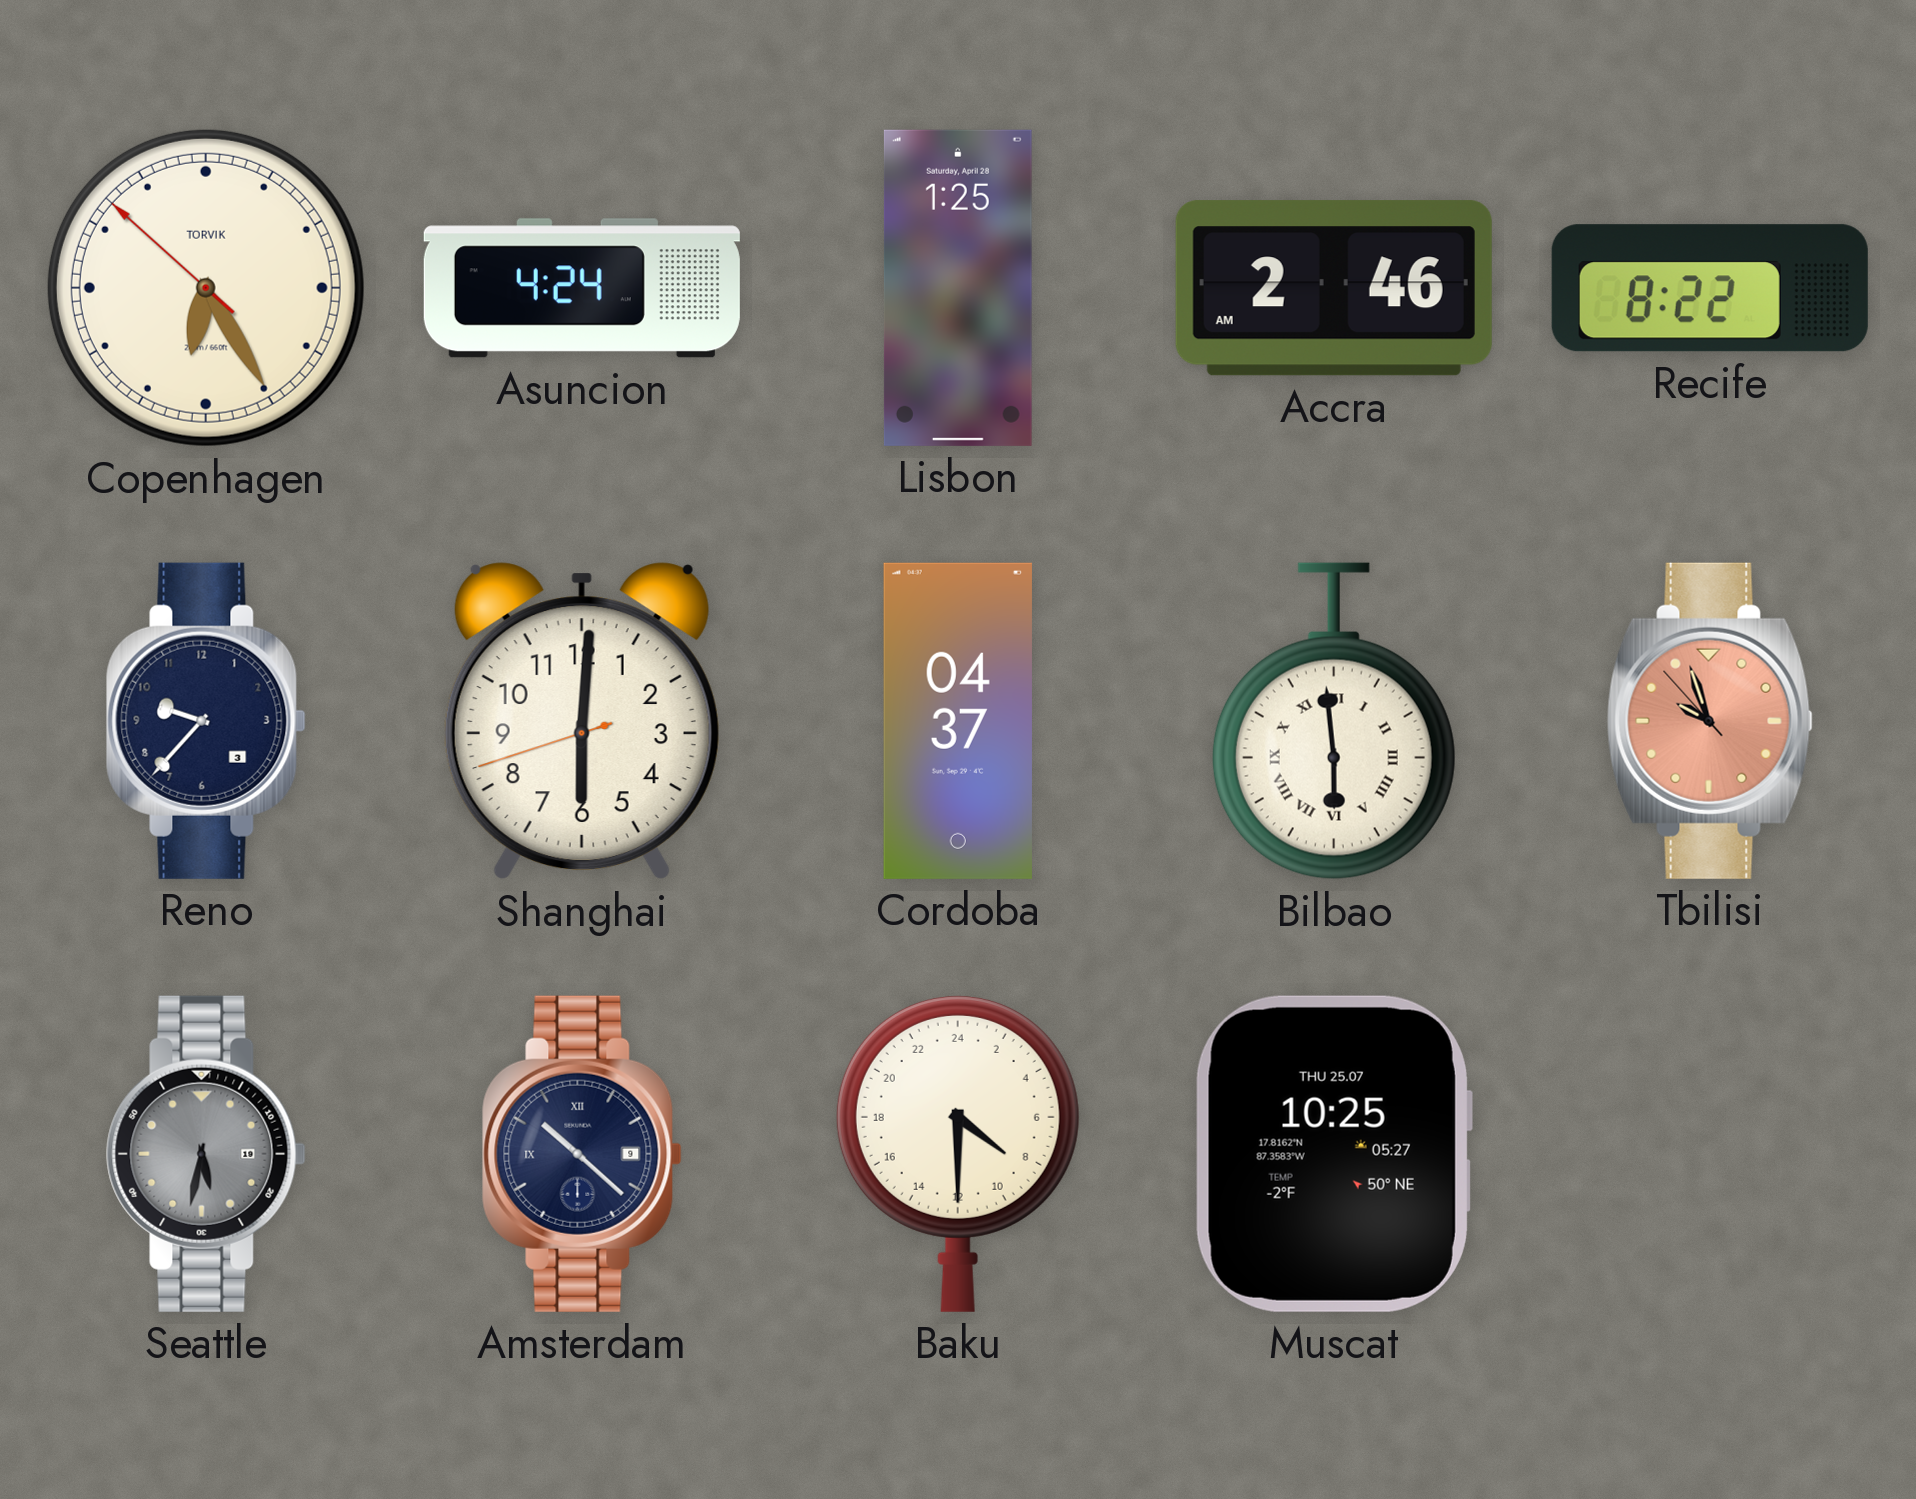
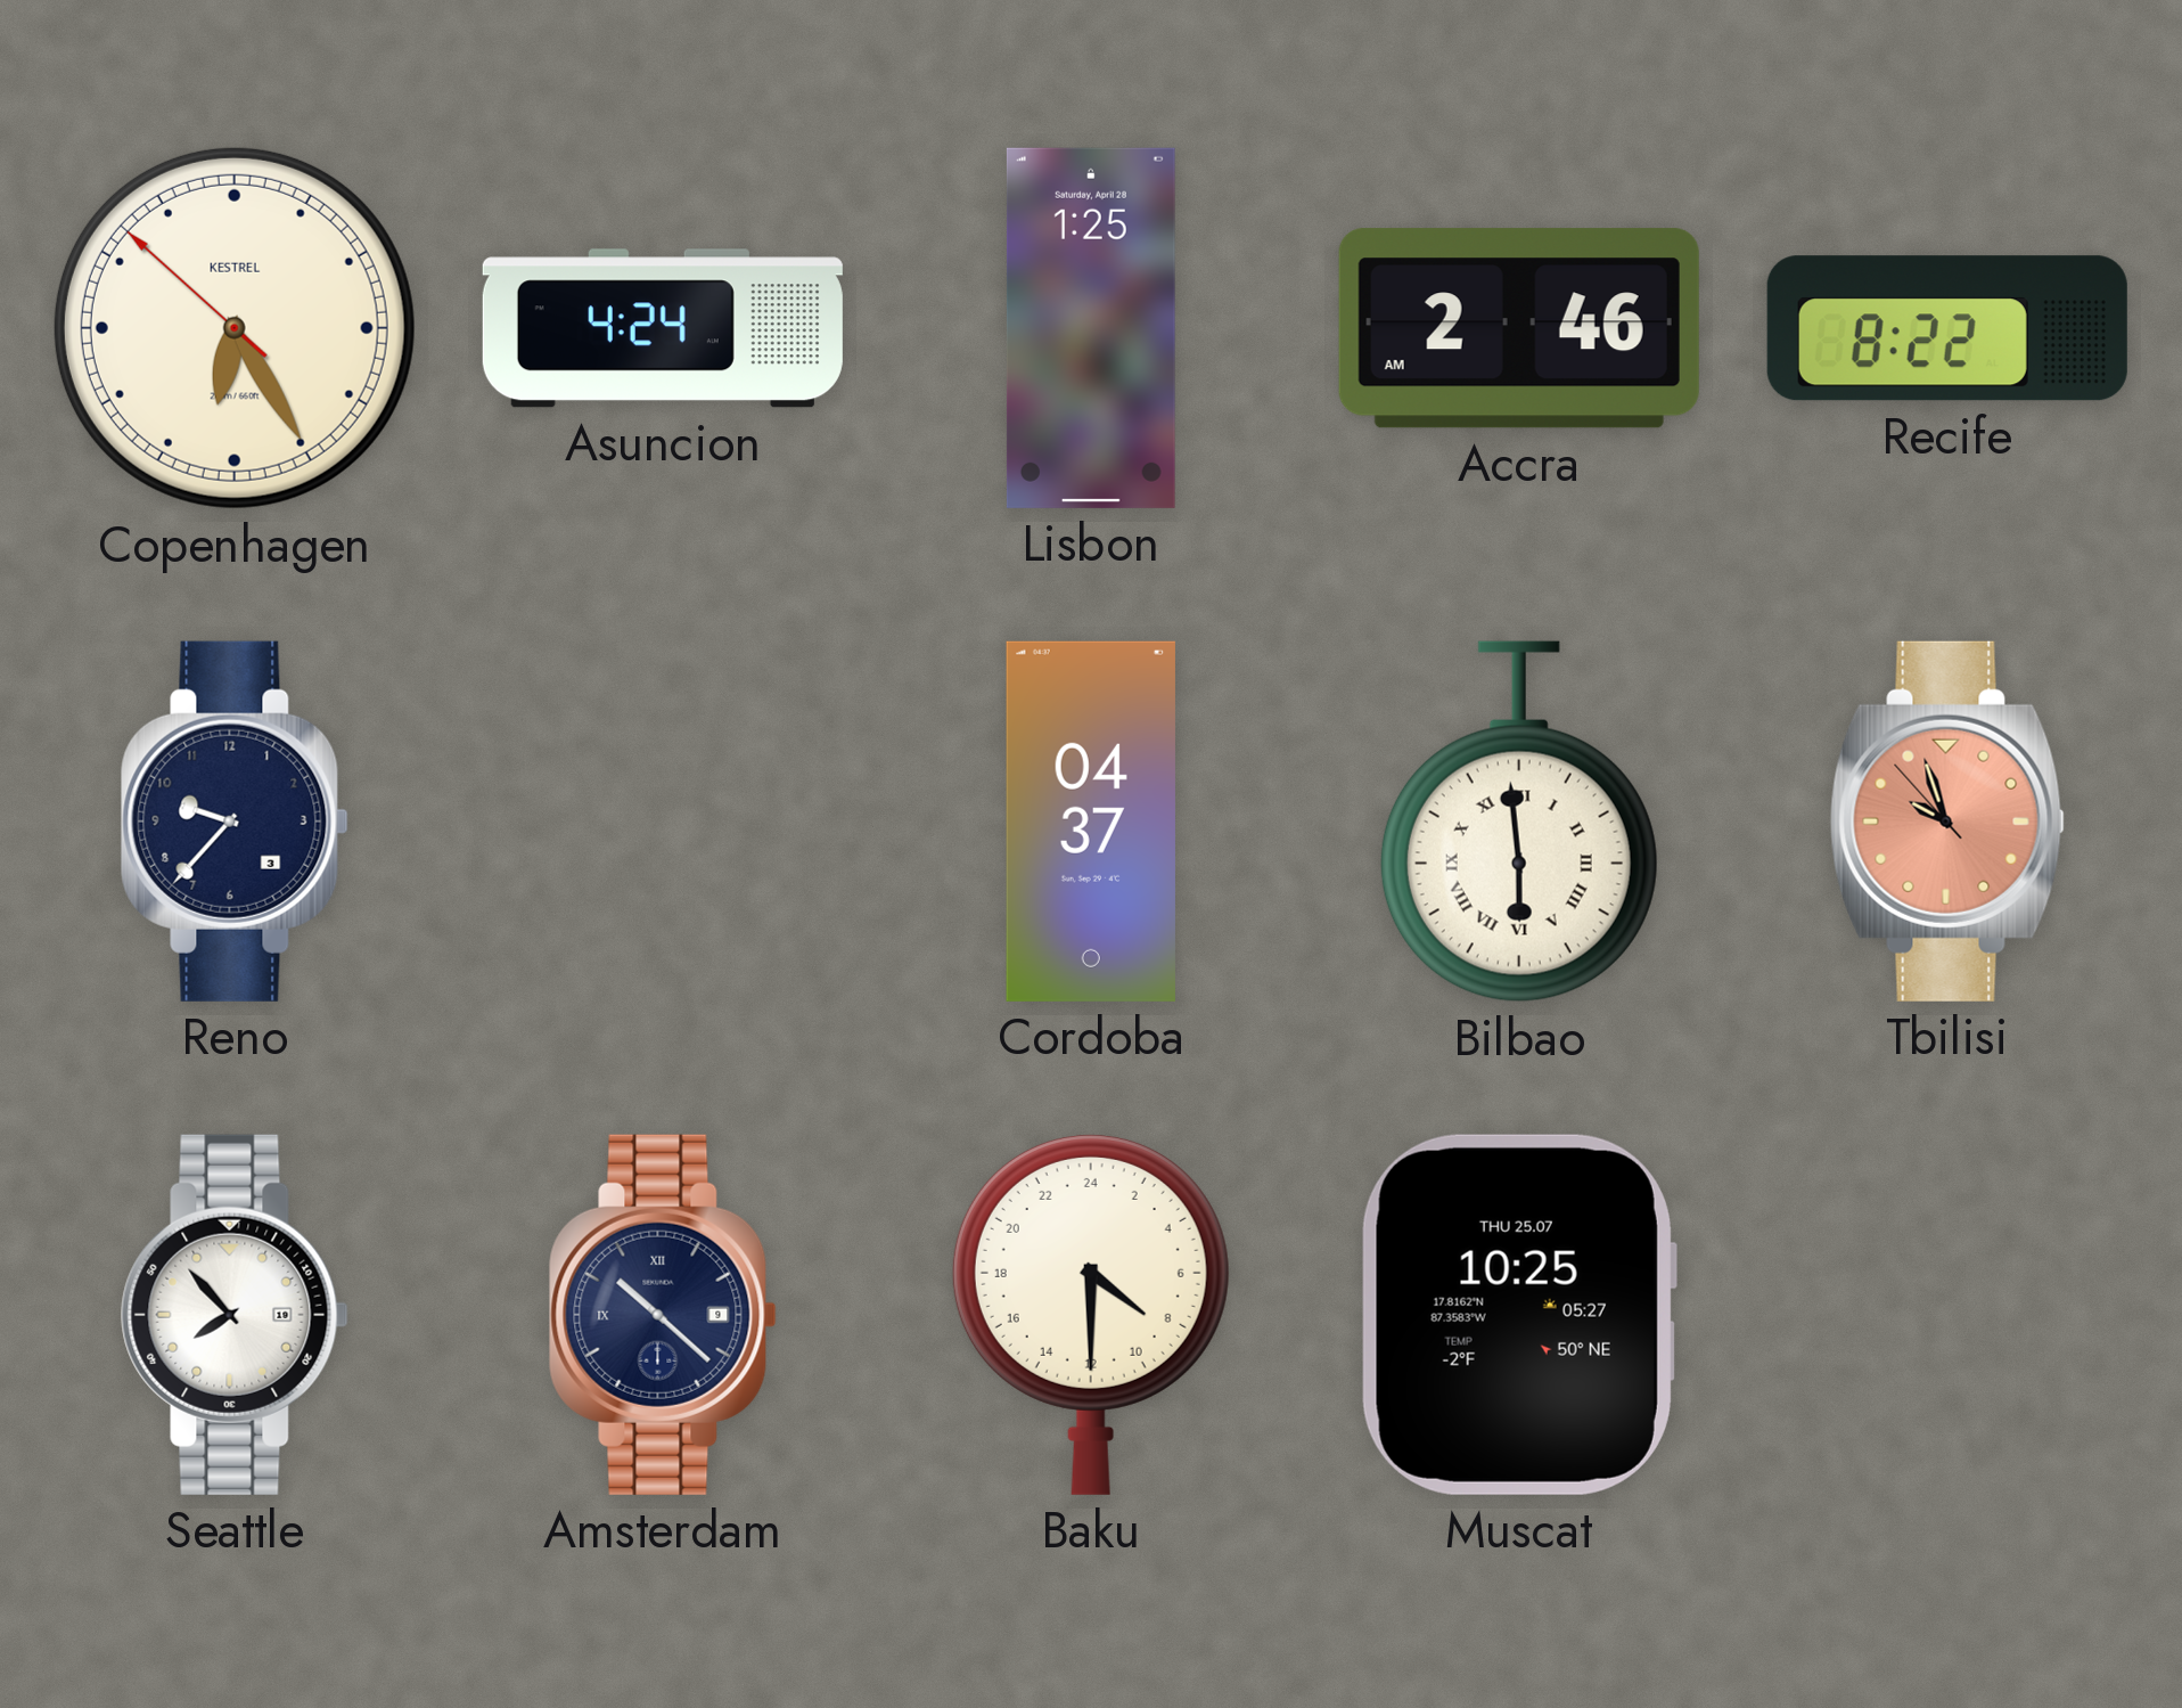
Copenhagen brand: TORVIK -> KESTREL
Shanghai: 6:00 -> none
Seattle: 5:32 -> 7:53
Seattle dial: grey -> white
